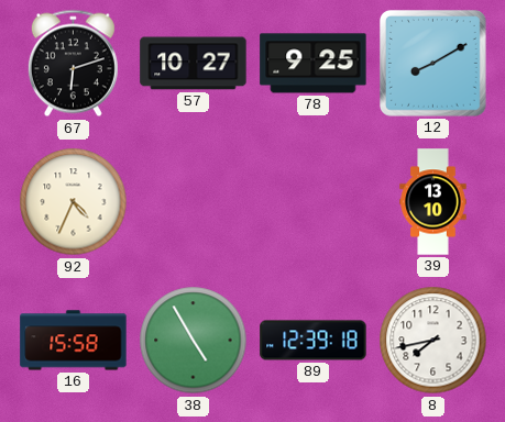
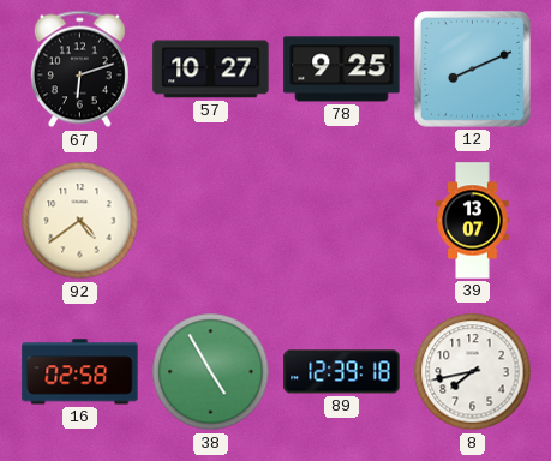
12: 8:10 -> 8:11
92: 4:34 -> 4:39
39: 13:10 -> 13:07
16: 15:58 -> 02:58
